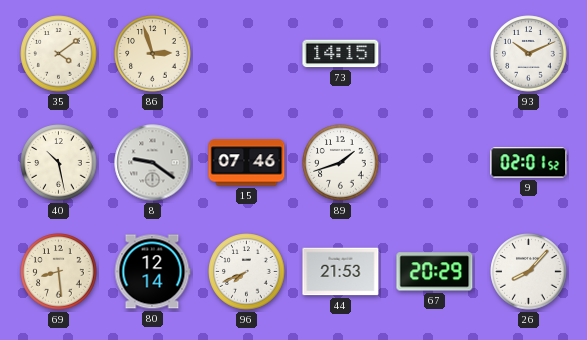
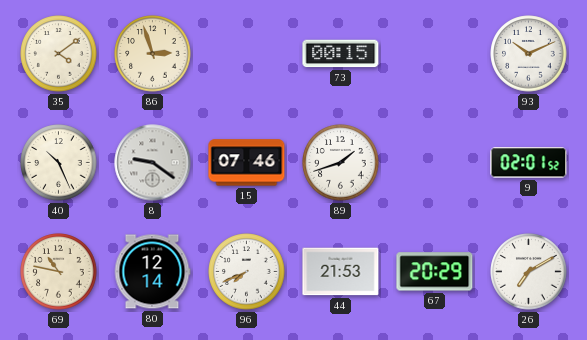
73: 14:15 -> 00:15
40: 10:28 -> 10:26
69: 8:29 -> 10:47
26: 8:07 -> 7:10
